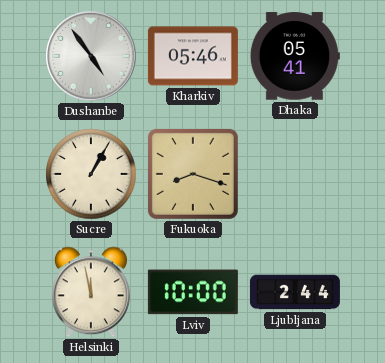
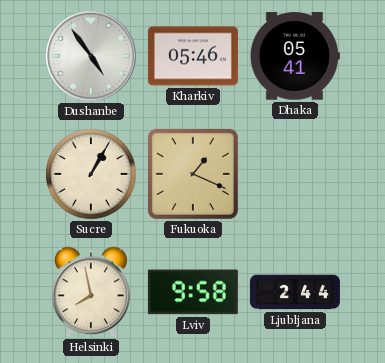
Fukuoka: 8:18 -> 1:19
Helsinki: 11:58 -> 7:58
Lviv: 10:00 -> 9:58
